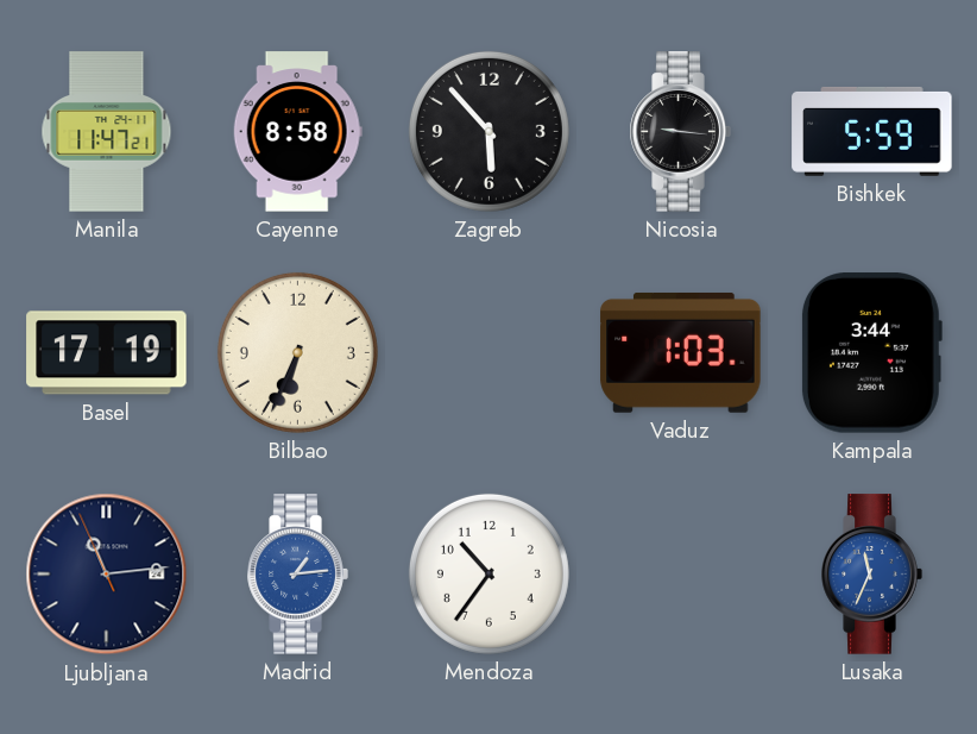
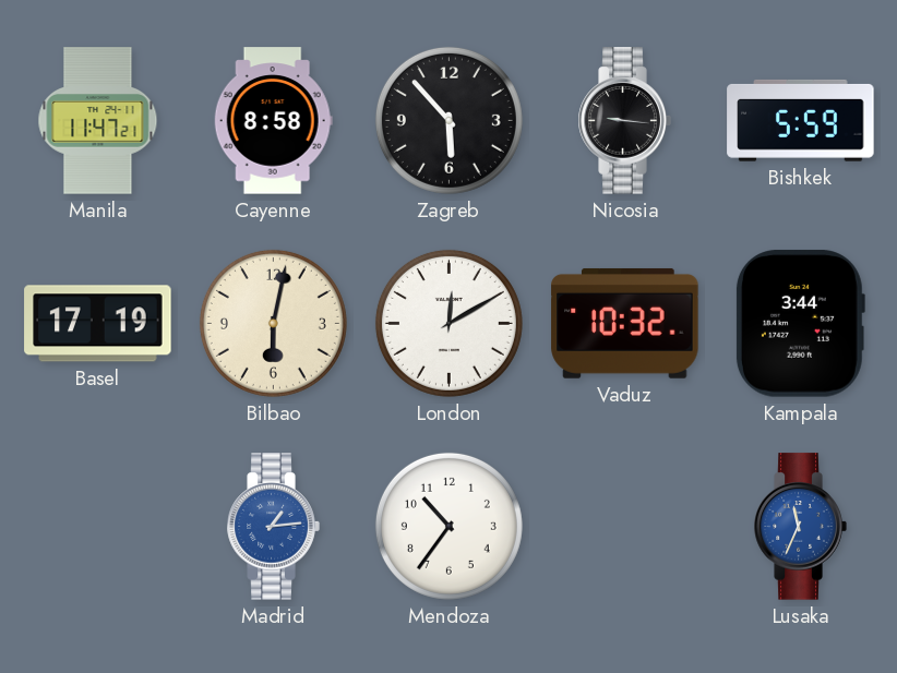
Bilbao: 6:34 -> 6:02
London: none -> 12:10
Vaduz: 1:03 -> 10:32
Ljubljana: 11:13 -> none
